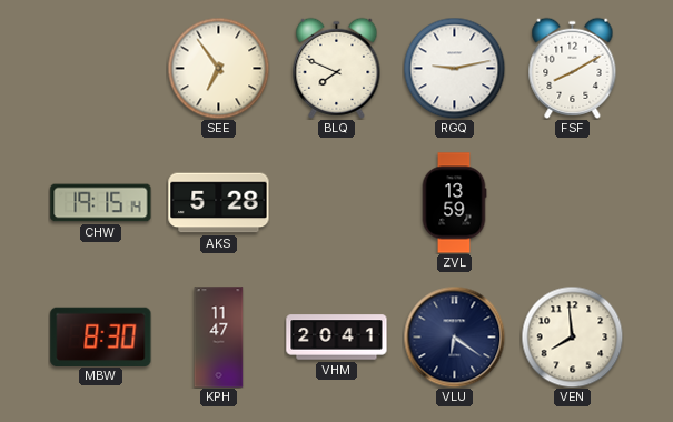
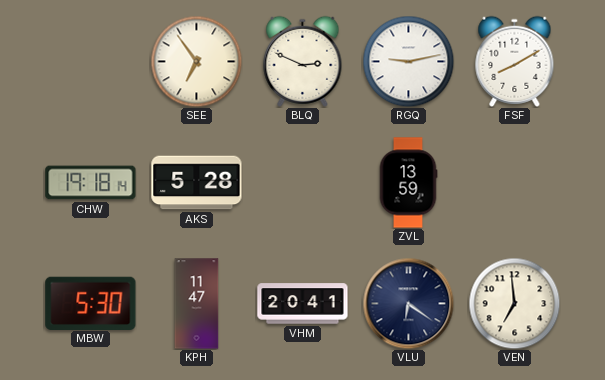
BLQ: 7:49 -> 2:49
CHW: 19:15 -> 19:18
MBW: 8:30 -> 5:30
VEN: 7:59 -> 6:59
